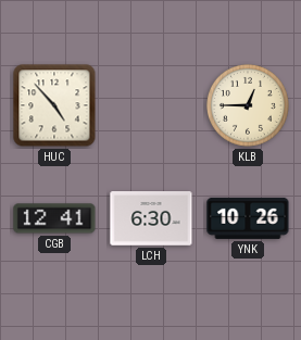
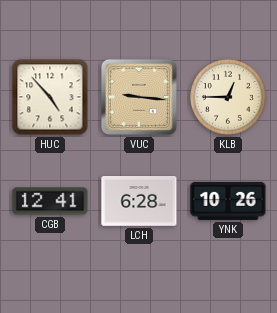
VUC: none -> 9:16
LCH: 6:30 -> 6:28
